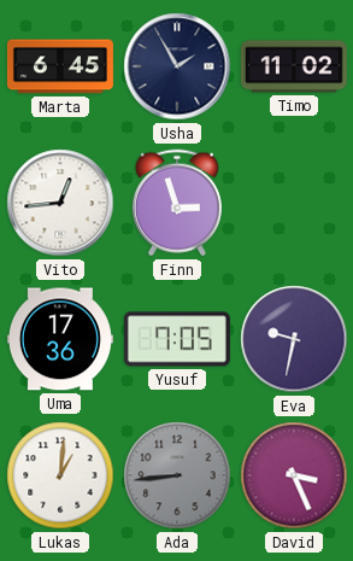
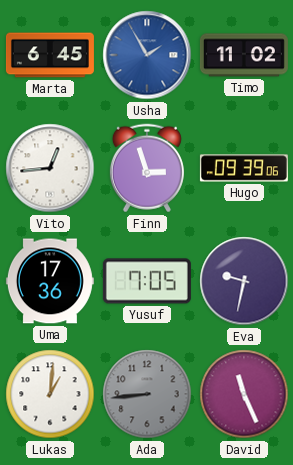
Usha dial: navy -> blue
Hugo: none -> 09:39
David: 3:26 -> 11:26
